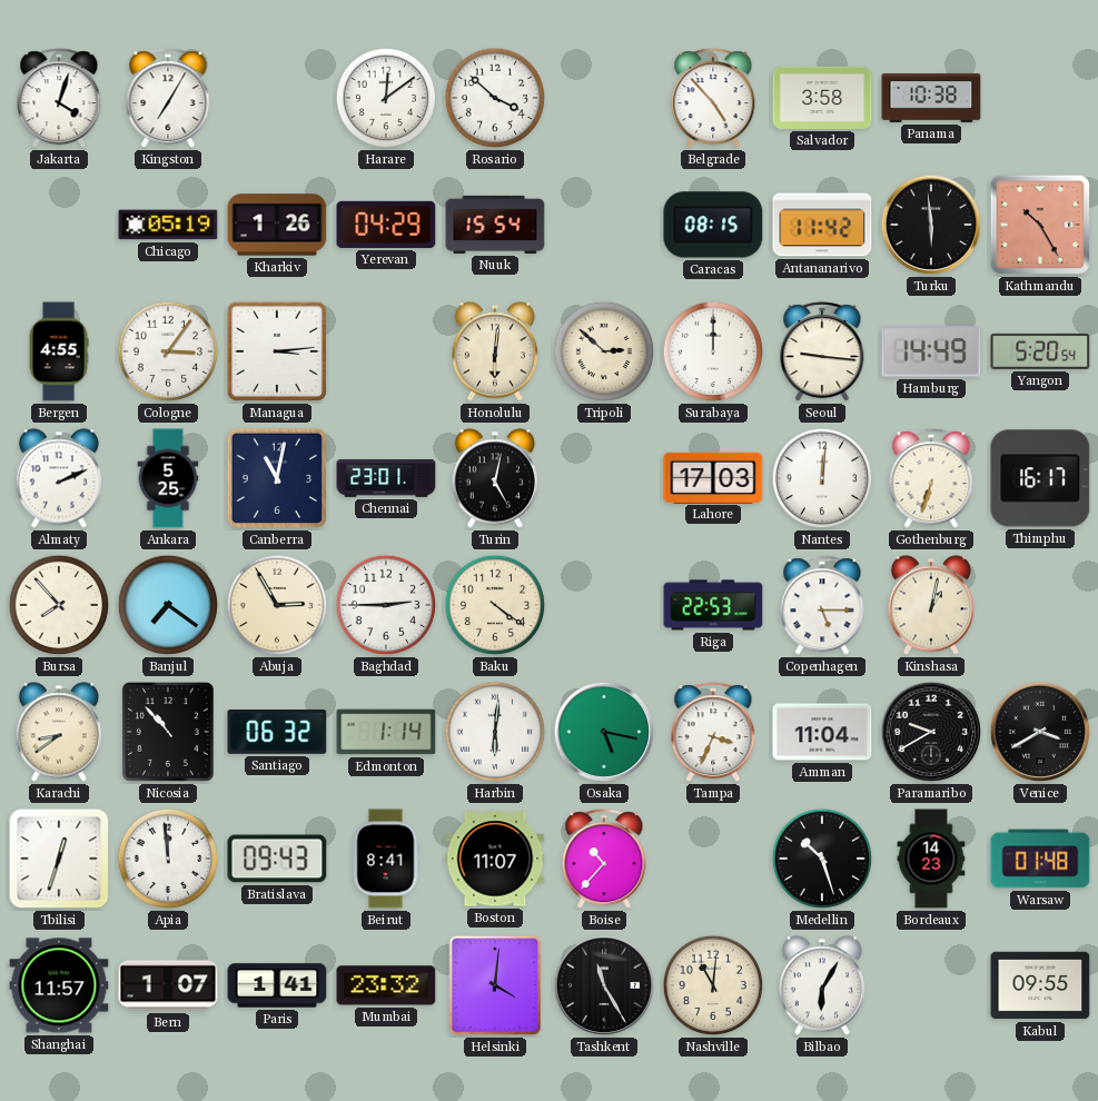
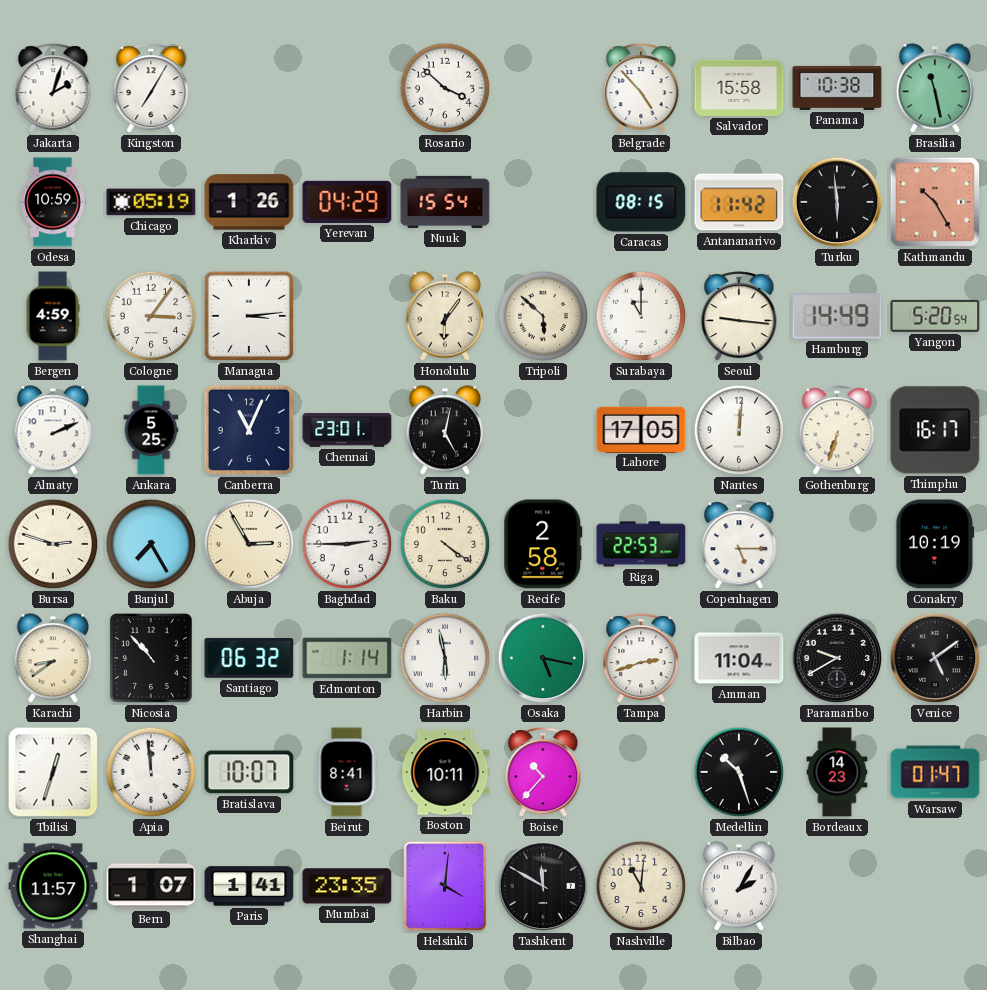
Jakarta: 4:03 -> 2:03
Harare: 12:09 -> none
Salvador: 3:58 -> 15:58
Brasilia: none -> 11:28
Odesa: none -> 10:59
Bergen: 4:55 -> 4:59
Honolulu: 6:01 -> 6:06
Tripoli: 2:52 -> 5:52
Surabaya: 12:00 -> 11:00
Canberra: 11:02 -> 11:04
Lahore: 17:03 -> 17:05
Bursa: 7:53 -> 2:48
Banjul: 7:21 -> 7:25
Recife: none -> 2:58
Kinshasa: 1:02 -> none
Conakry: none -> 10:19
Harbin: 6:01 -> 5:58
Tampa: 3:34 -> 2:42
Venice: 3:40 -> 5:09
Bratislava: 09:43 -> 10:07
Boston: 11:07 -> 10:11
Warsaw: 01:48 -> 01:47
Mumbai: 23:32 -> 23:35
Tashkent: 11:25 -> 11:50
Bilbao: 6:05 -> 2:05
Kabul: 09:55 -> none
